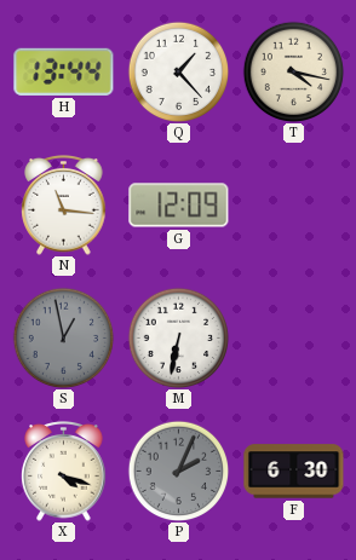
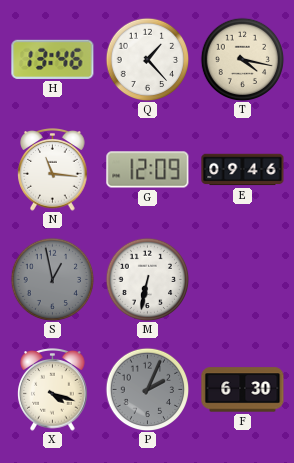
H: 13:44 -> 13:46
E: none -> 09:46
